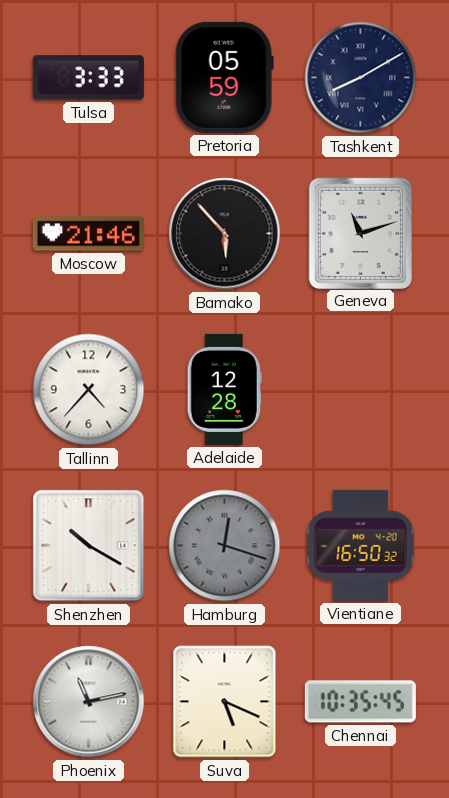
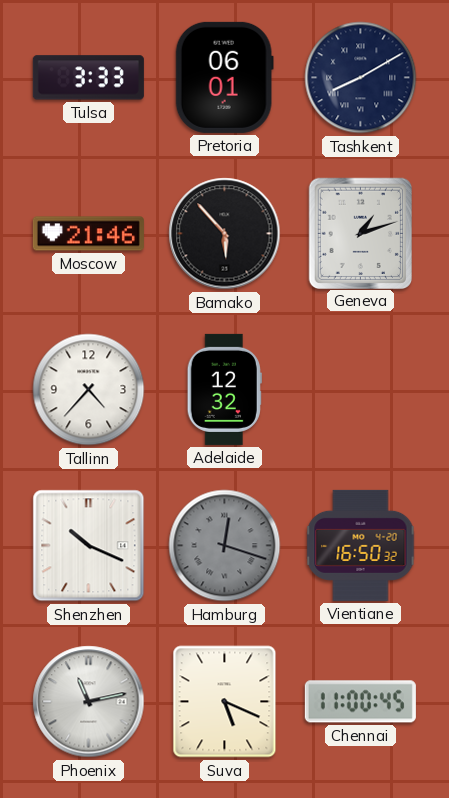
Pretoria: 05:59 -> 06:01
Geneva: 11:12 -> 1:12
Adelaide: 12:28 -> 12:32
Shenzhen: 10:20 -> 10:19
Chennai: 10:35 -> 11:00
